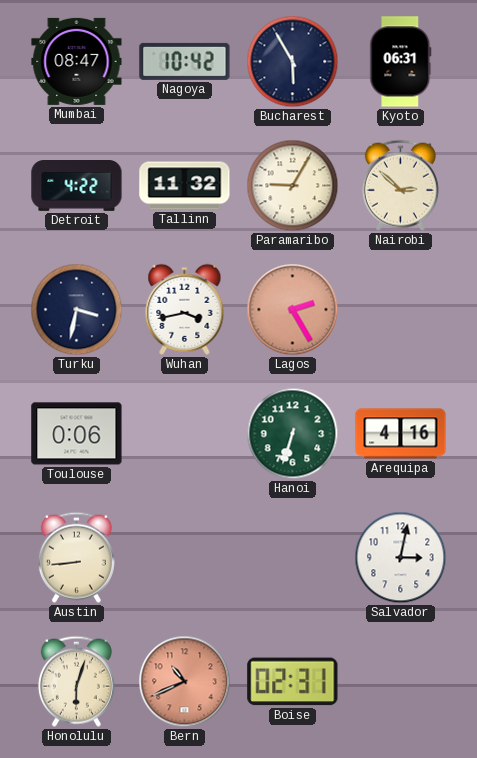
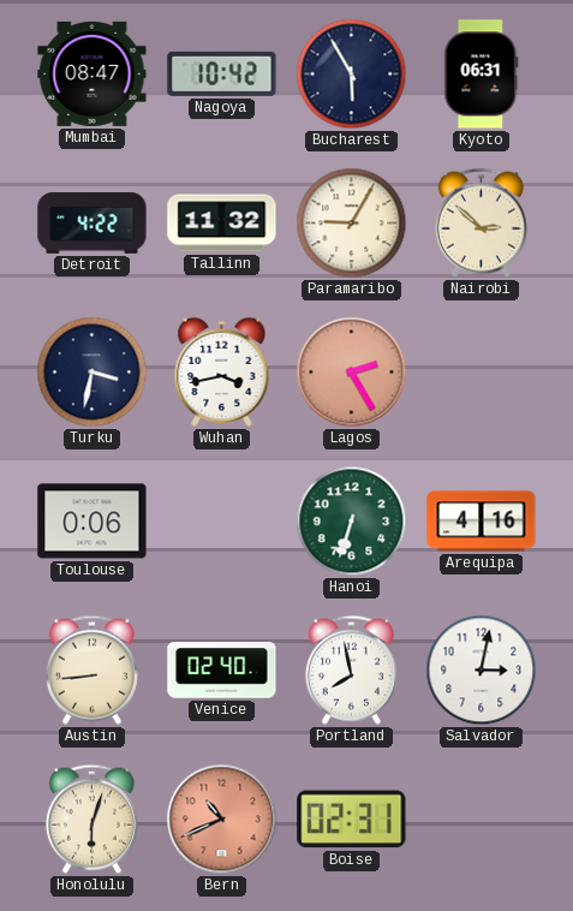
Venice: none -> 02:40
Portland: none -> 7:58
